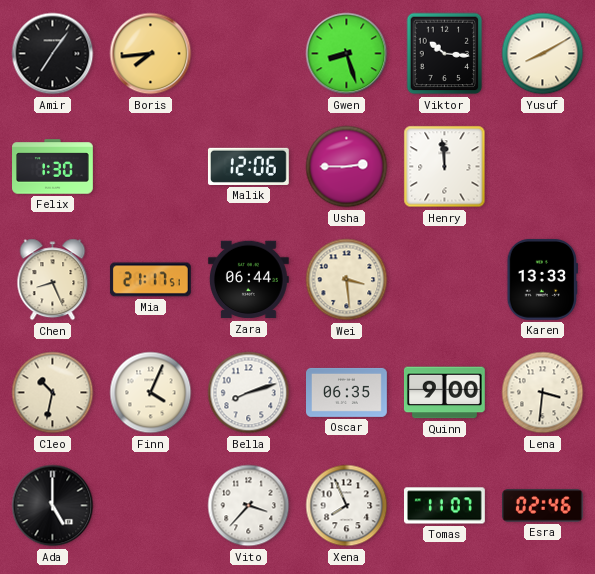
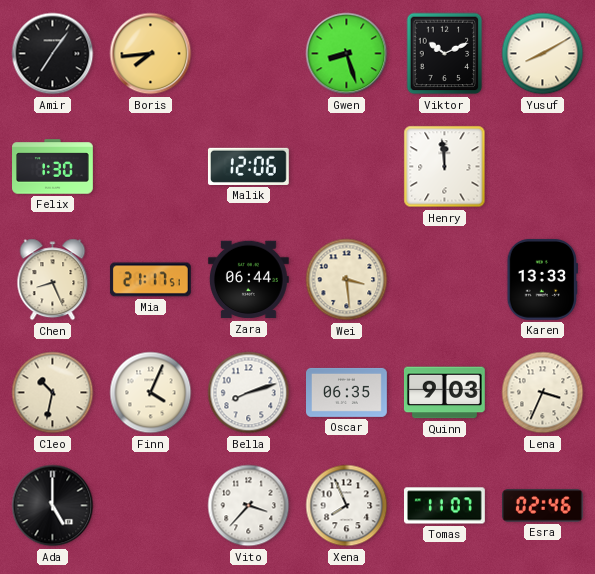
Viktor: 10:16 -> 10:11
Usha: 2:45 -> none
Quinn: 9:00 -> 9:03
Lena: 3:31 -> 3:34
